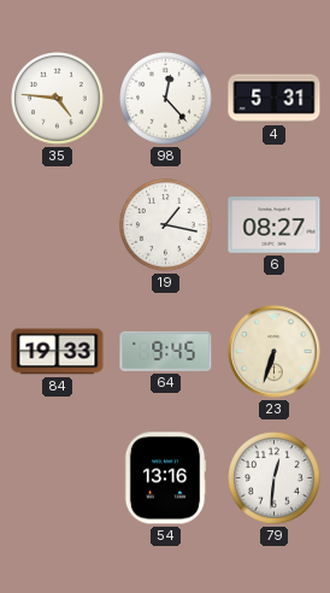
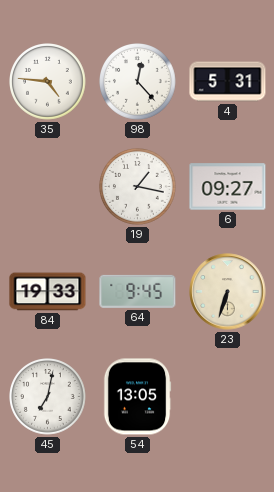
6: 08:27 -> 09:27
45: none -> 7:02
54: 13:16 -> 13:05
79: 12:31 -> none
